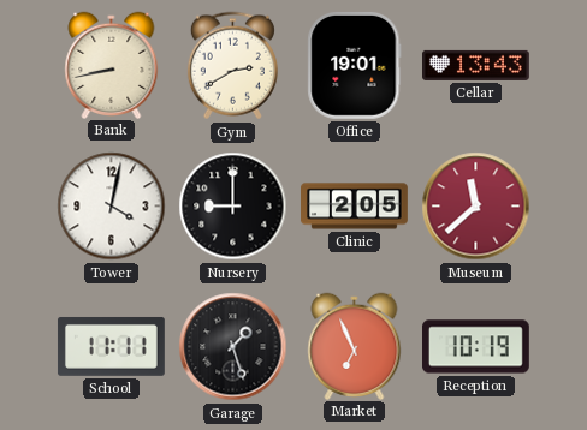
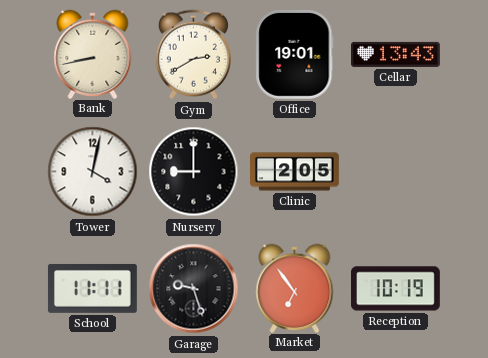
Museum: 11:38 -> none
Garage: 1:27 -> 9:27
Market: 6:56 -> 6:54
